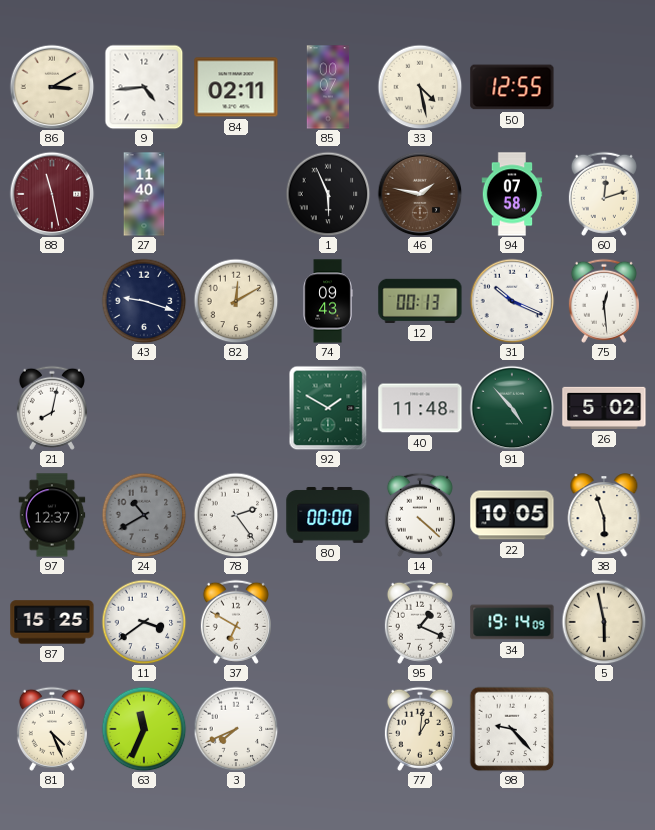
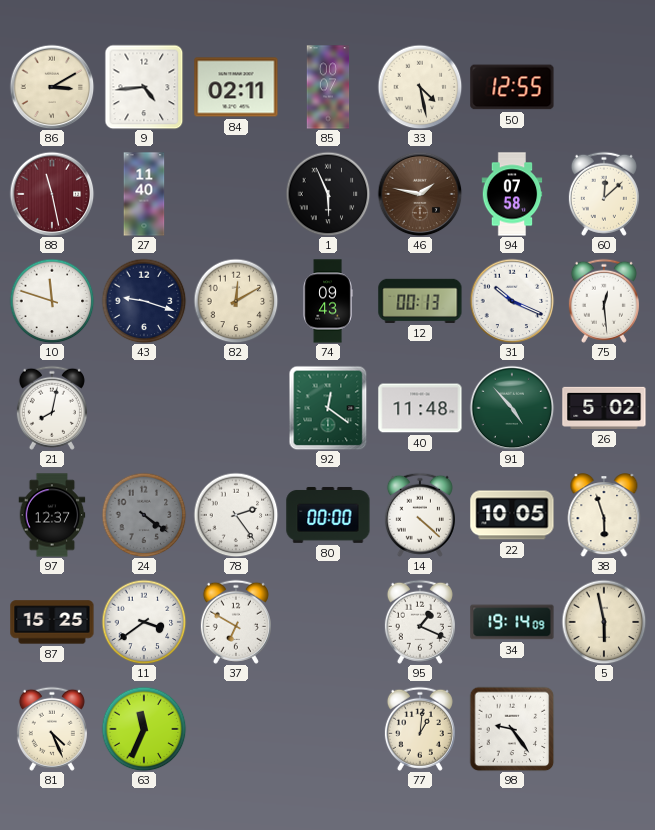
60: 12:12 -> 12:08
10: none -> 11:48
92: 1:50 -> 12:21
24: 10:40 -> 4:21
3: 7:41 -> none
98: 9:23 -> 9:24
